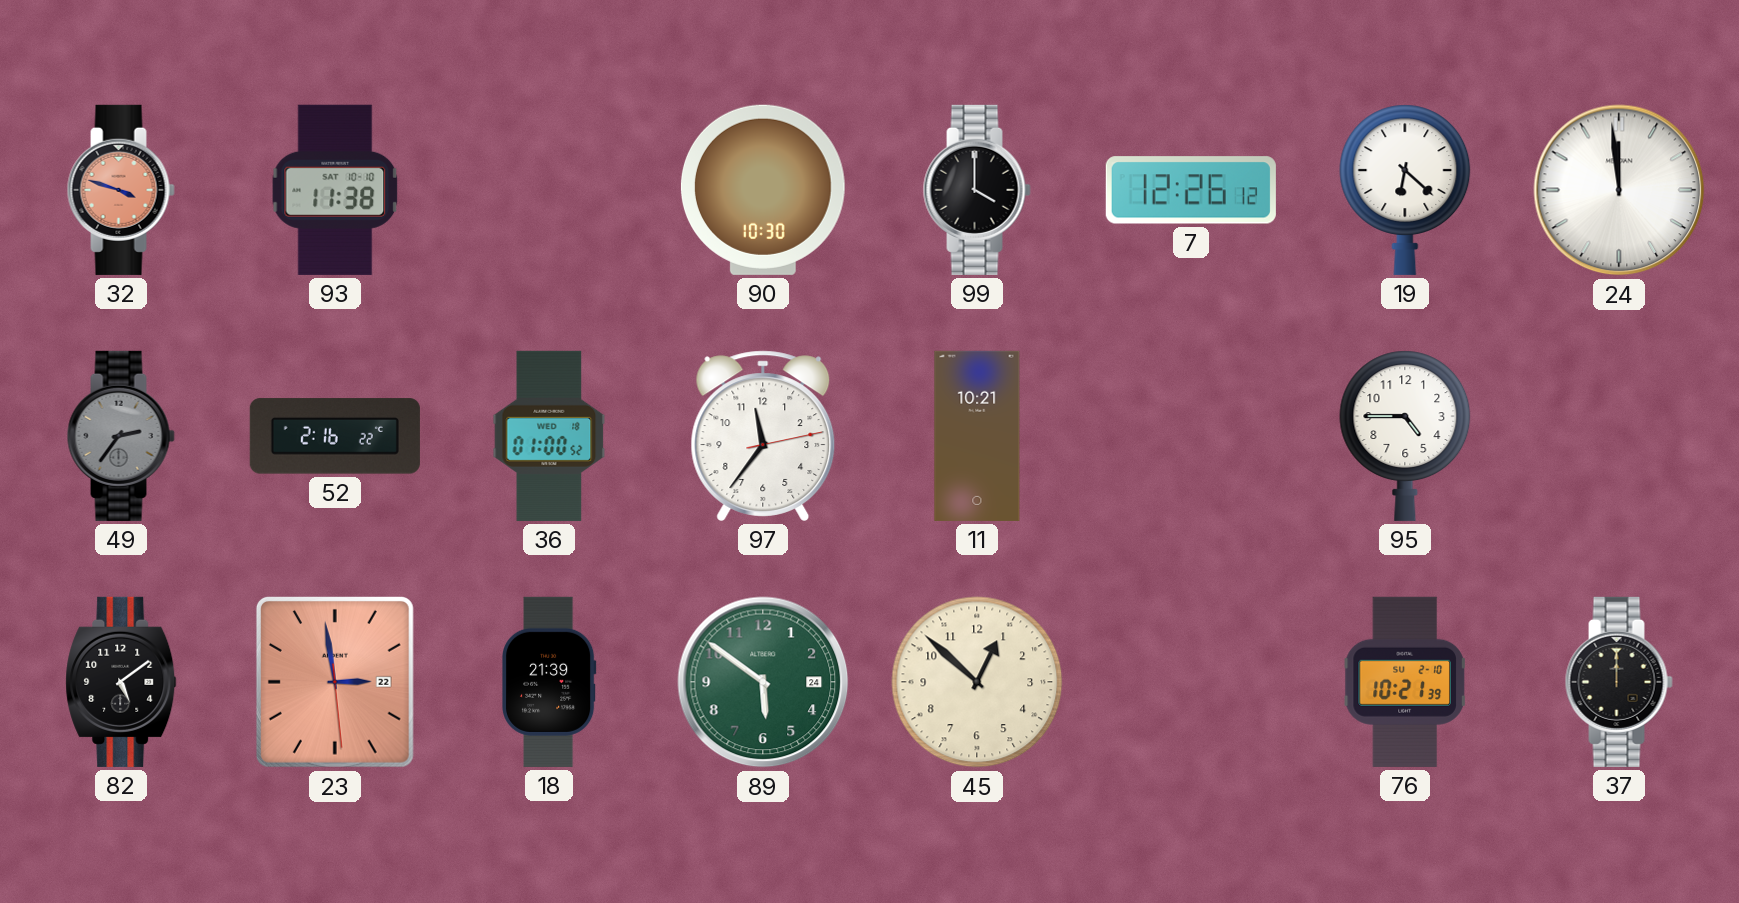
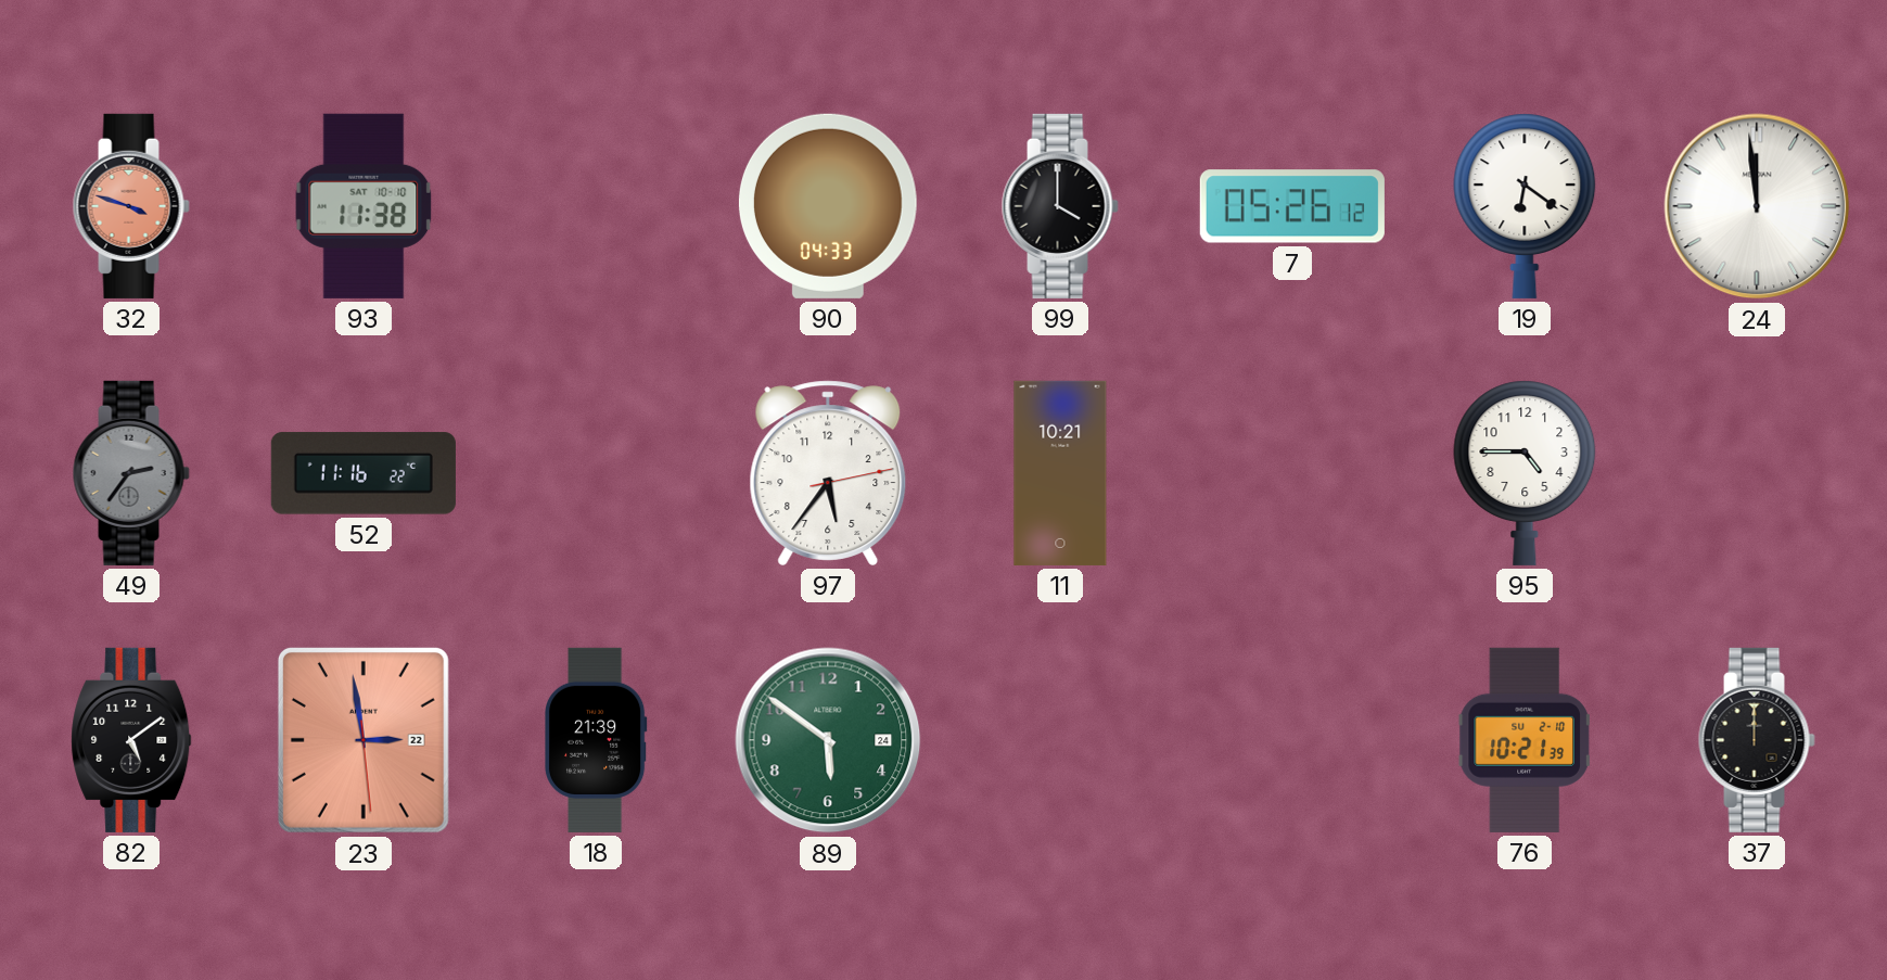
90: 10:30 -> 04:33
7: 12:26 -> 05:26
19: 6:22 -> 6:21
52: 2:16 -> 11:16
36: 01:00 -> none
97: 11:36 -> 5:36
45: 12:52 -> none
